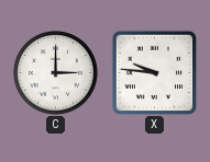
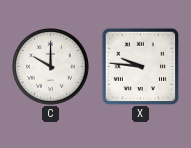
C: 3:00 -> 10:00
